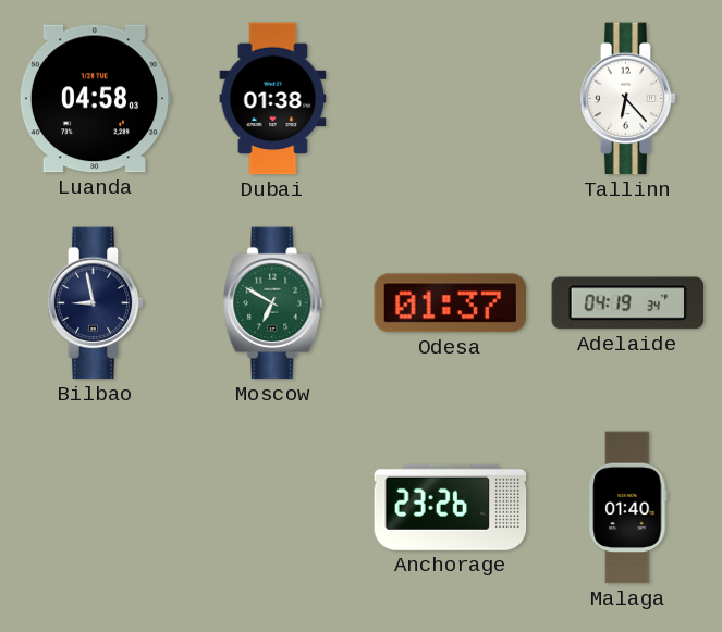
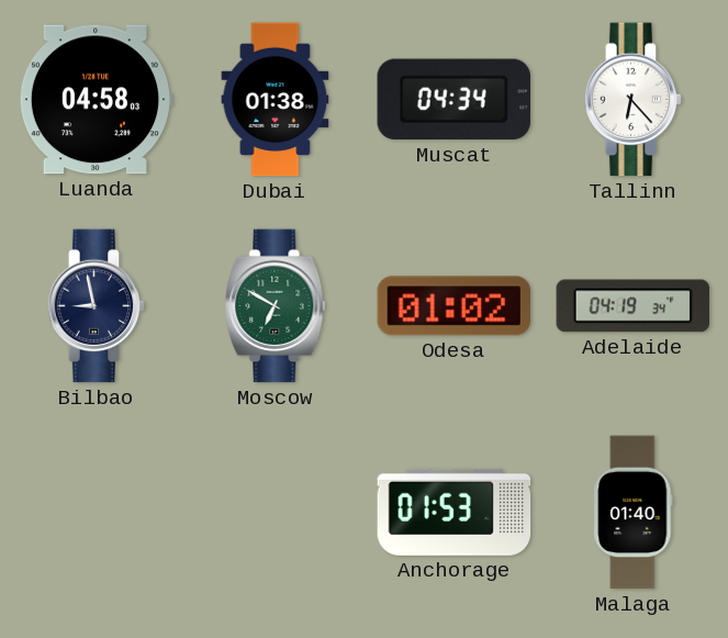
Muscat: none -> 04:34
Odesa: 01:37 -> 01:02
Anchorage: 23:26 -> 01:53
